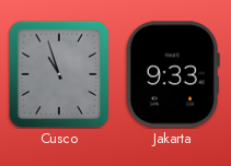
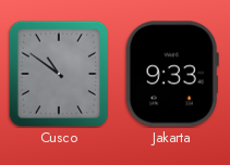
Cusco: 10:57 -> 10:51
